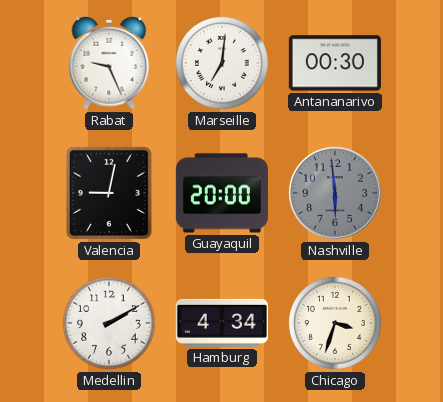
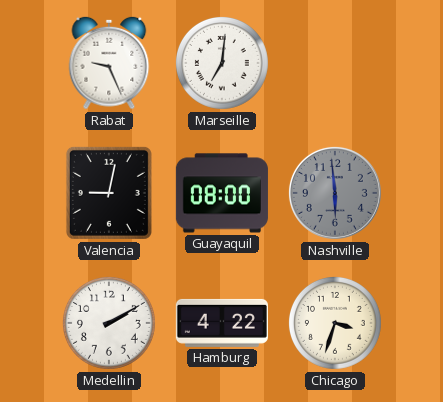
Antananarivo: 00:30 -> none
Guayaquil: 20:00 -> 08:00
Hamburg: 4:34 -> 4:22
